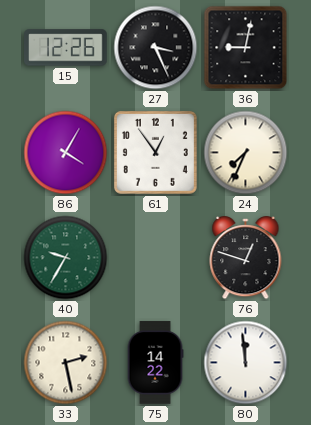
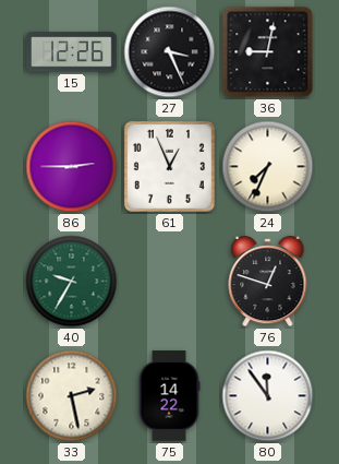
86: 4:05 -> 2:45
61: 12:54 -> 12:56
80: 11:59 -> 11:54
